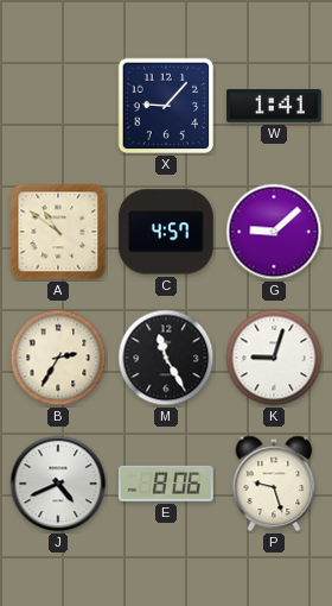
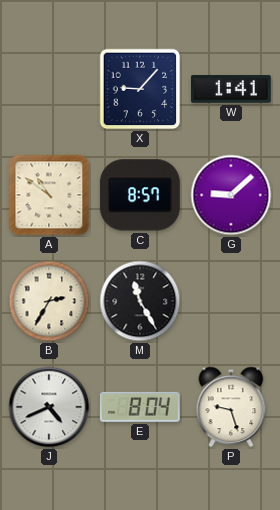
C: 4:57 -> 8:57
K: 9:03 -> none
E: 8:06 -> 8:04
